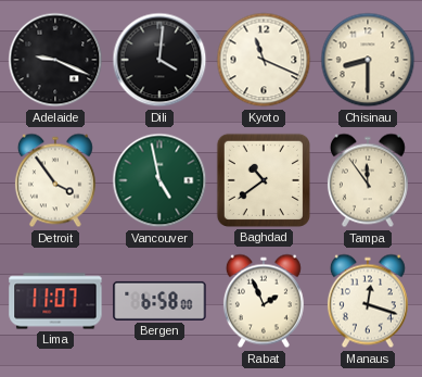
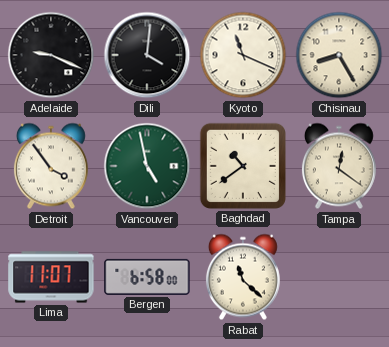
Chisinau: 8:30 -> 8:25
Tampa: 11:54 -> 12:21
Rabat: 1:56 -> 11:22
Manaus: 12:18 -> none
